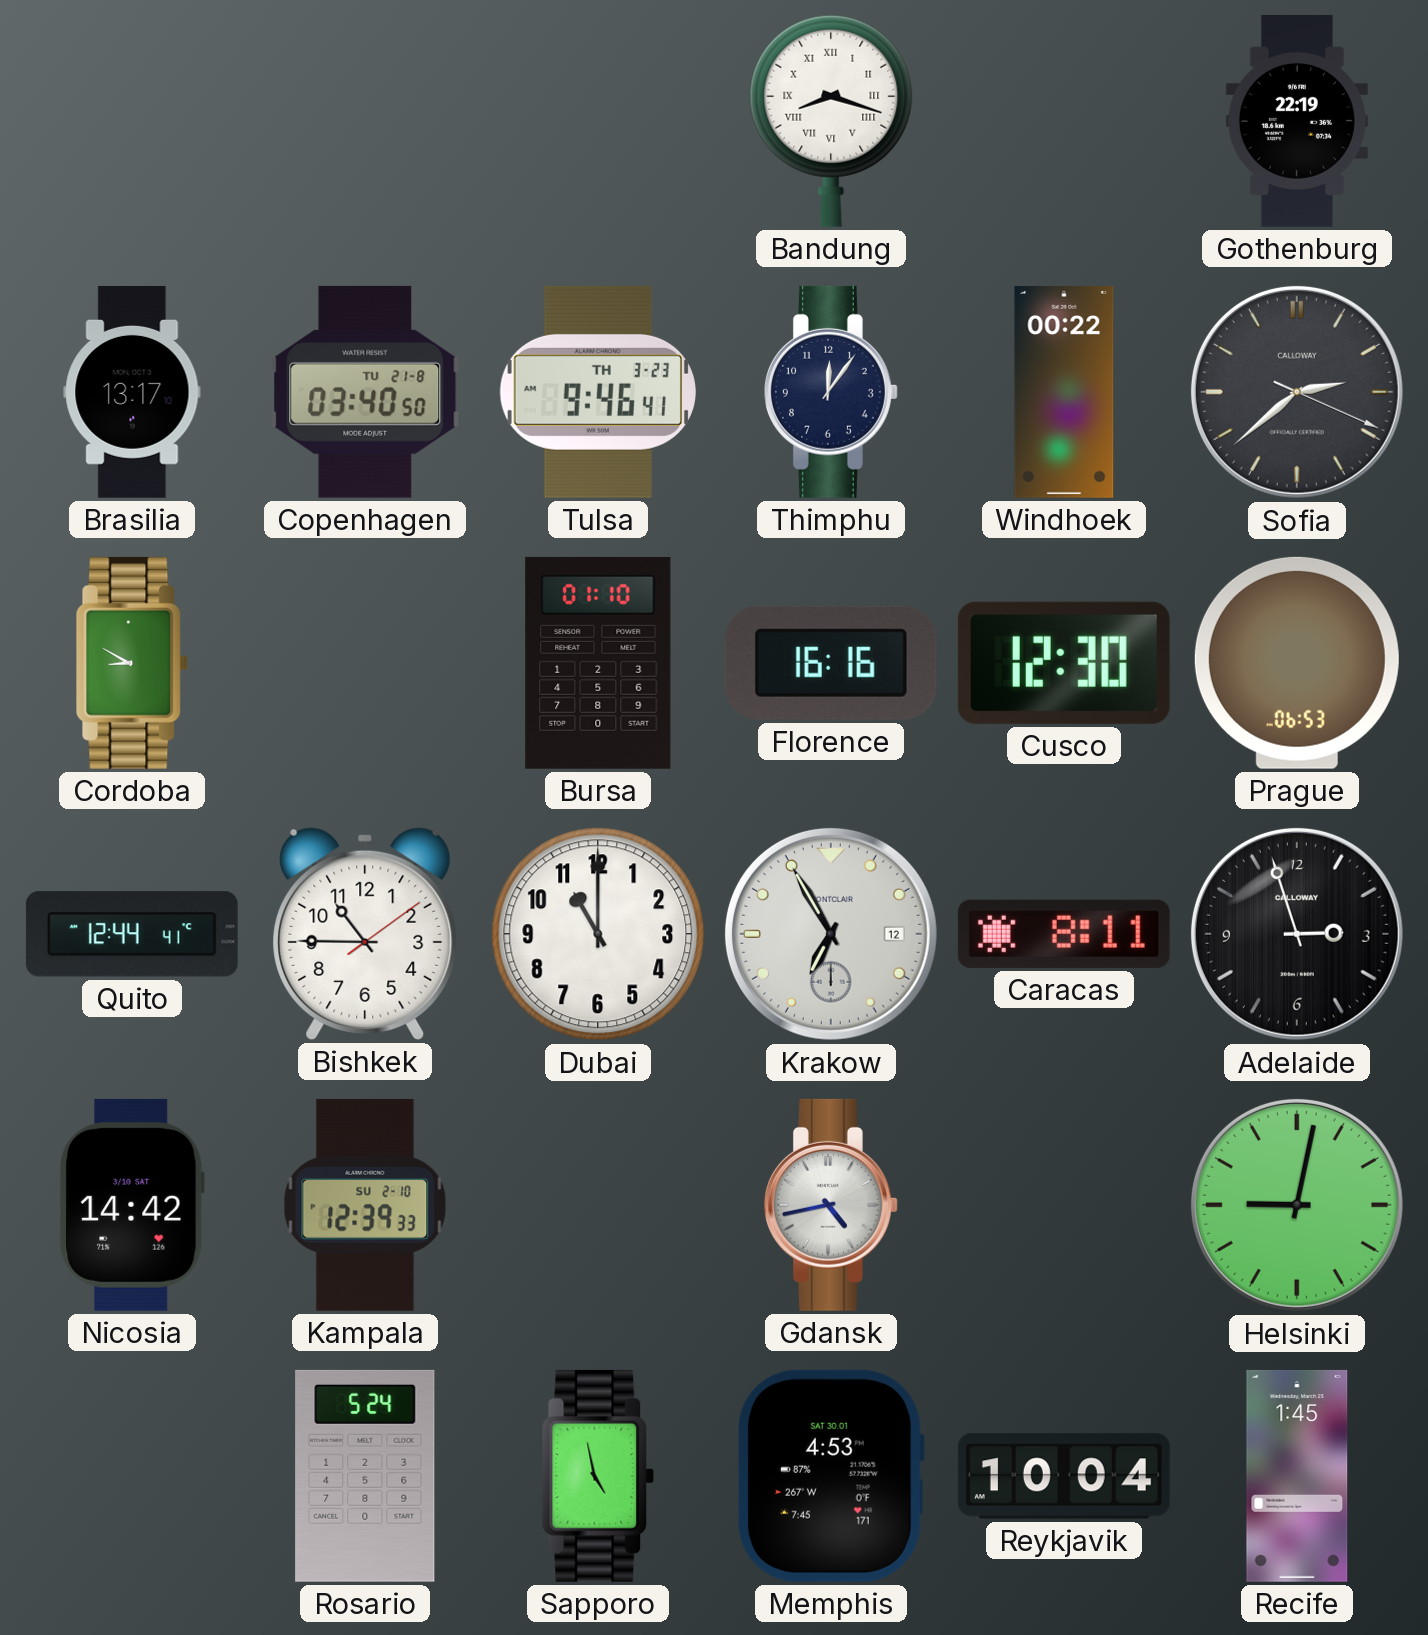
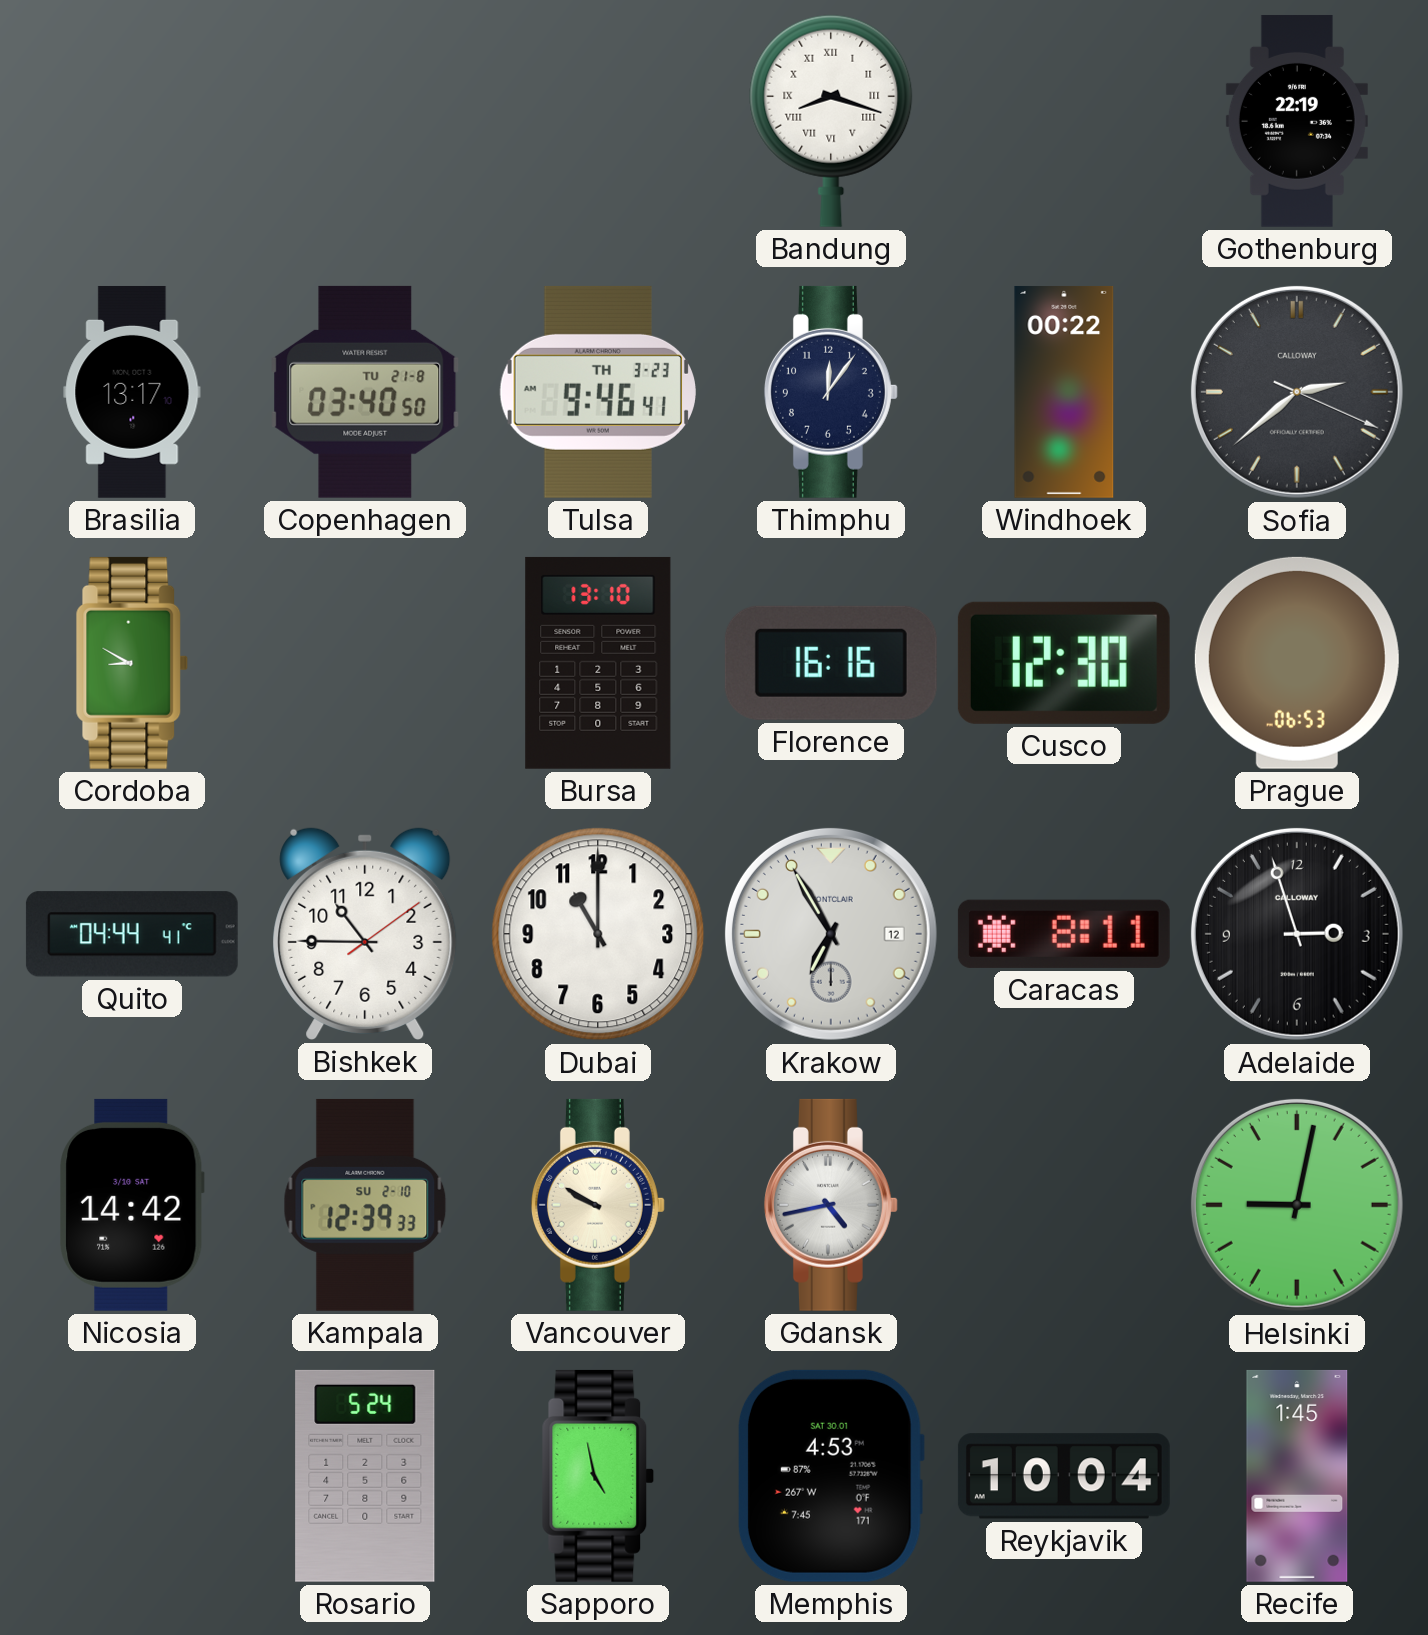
Bursa: 01:10 -> 13:10
Quito: 12:44 -> 04:44
Vancouver: none -> 9:50
